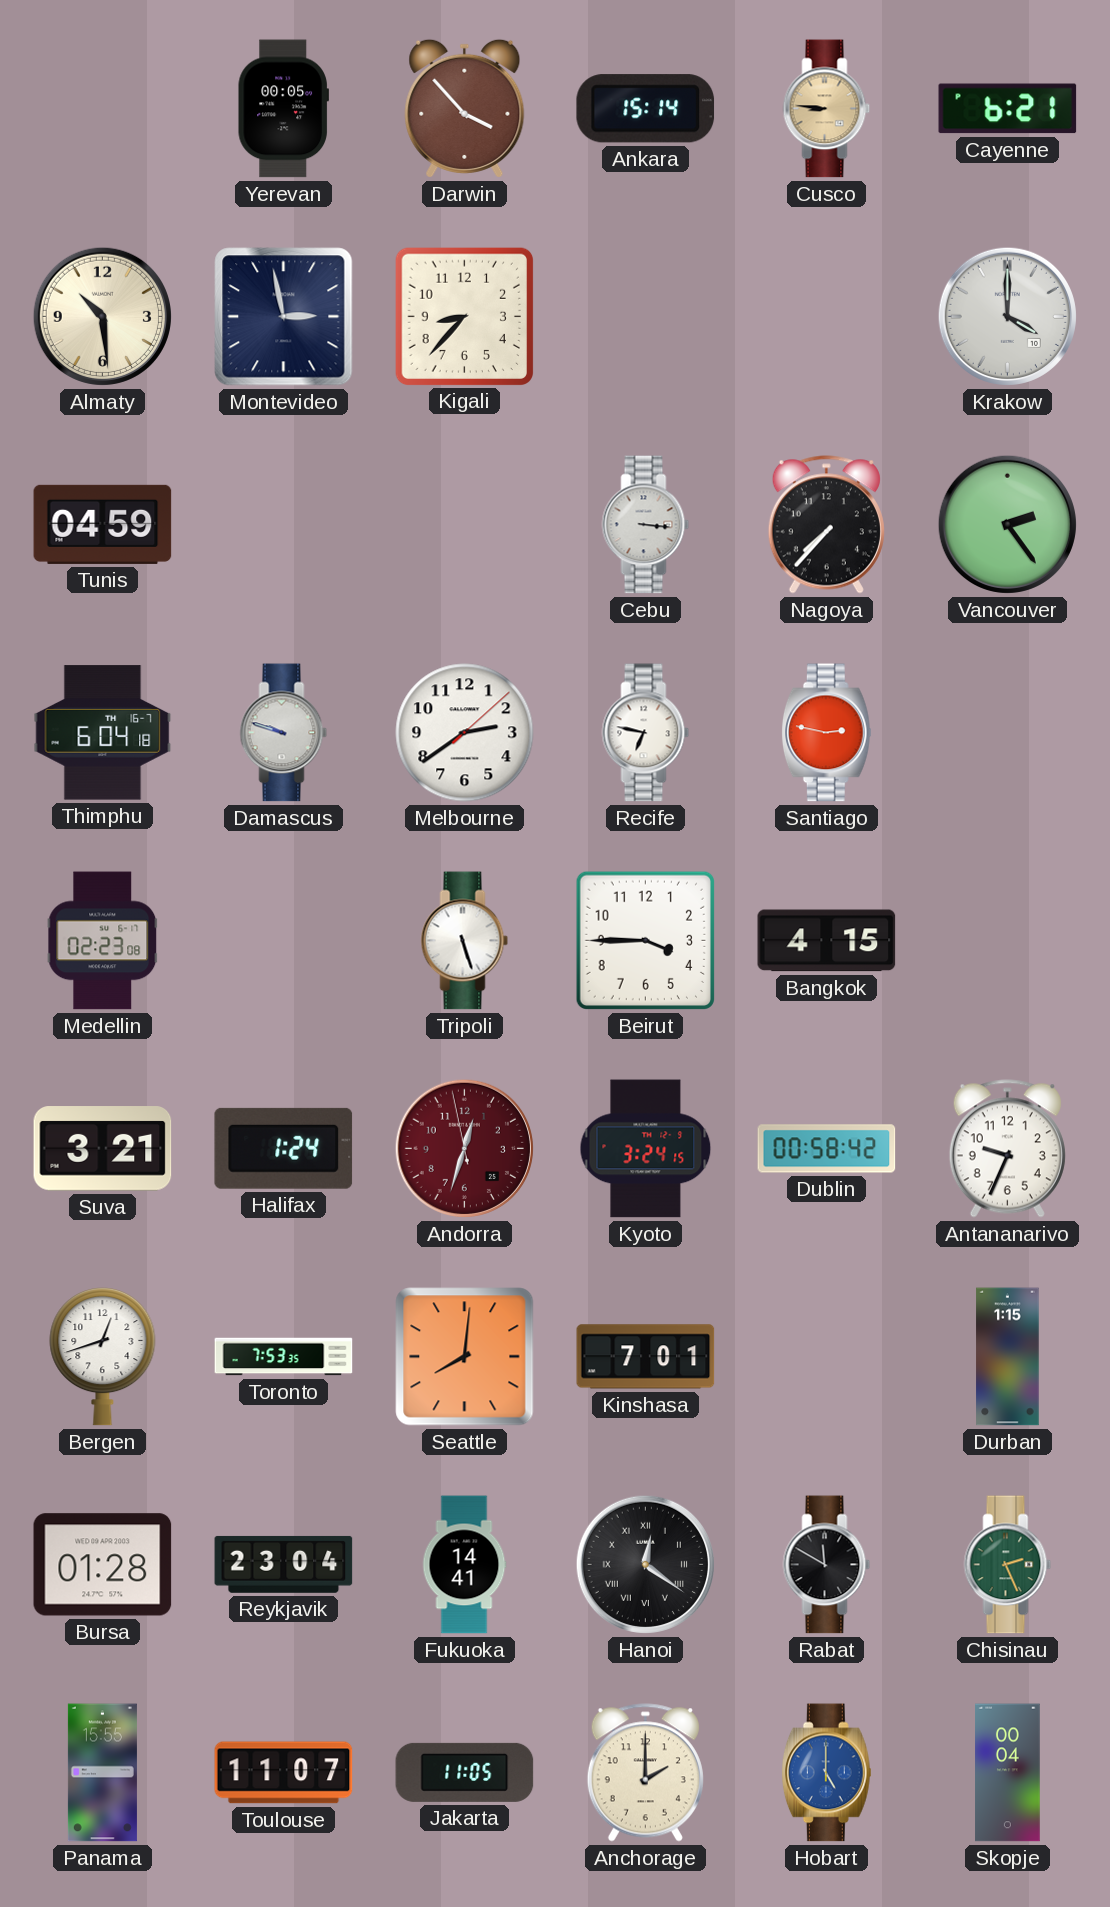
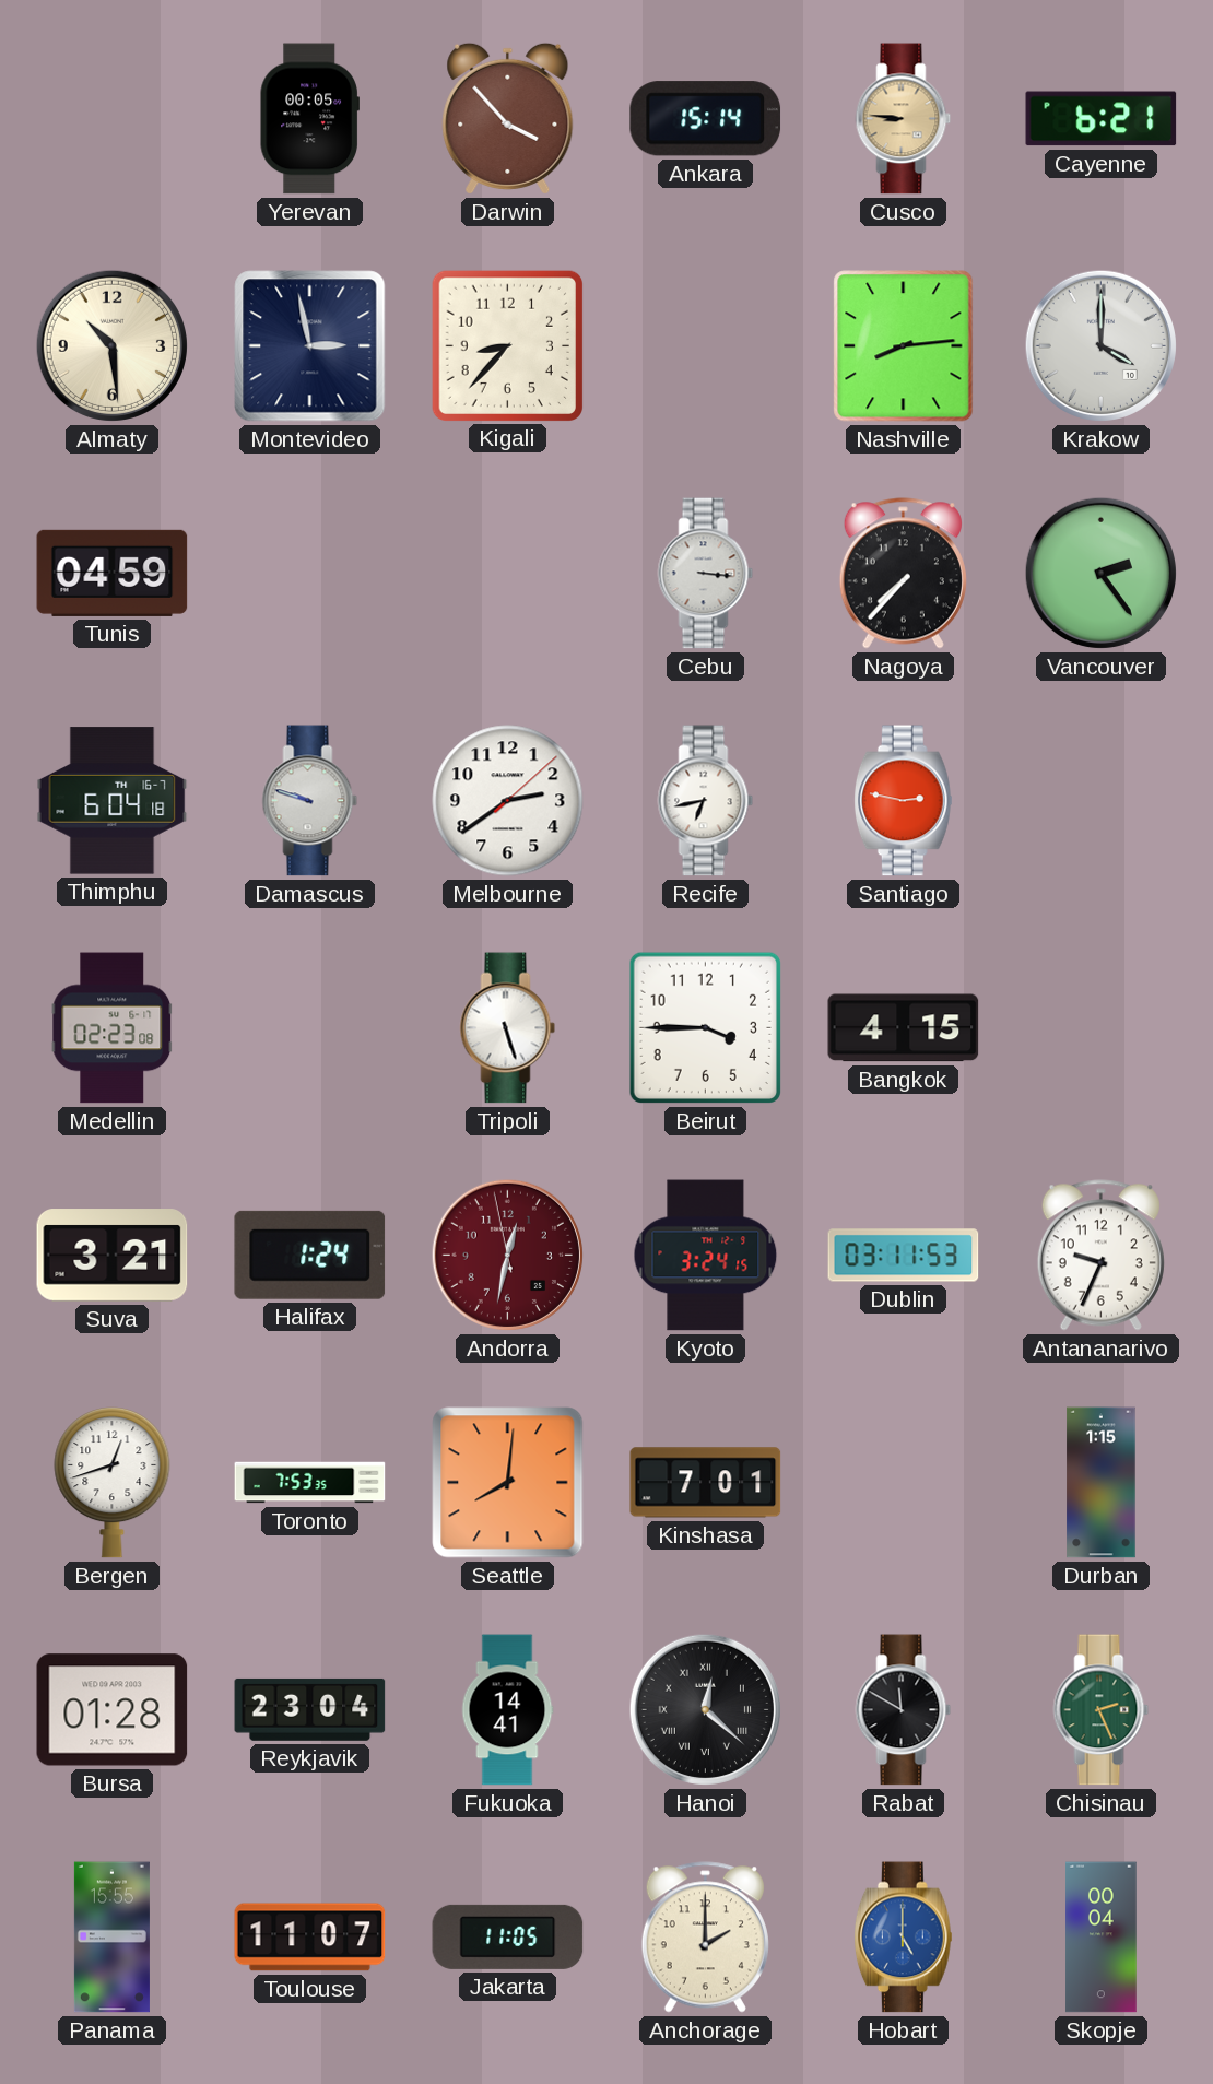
Nashville: none -> 8:14
Recife: 6:47 -> 6:43
Andorra: 12:32 -> 12:31
Dublin: 00:58 -> 03:11
Hanoi: 12:21 -> 12:22
